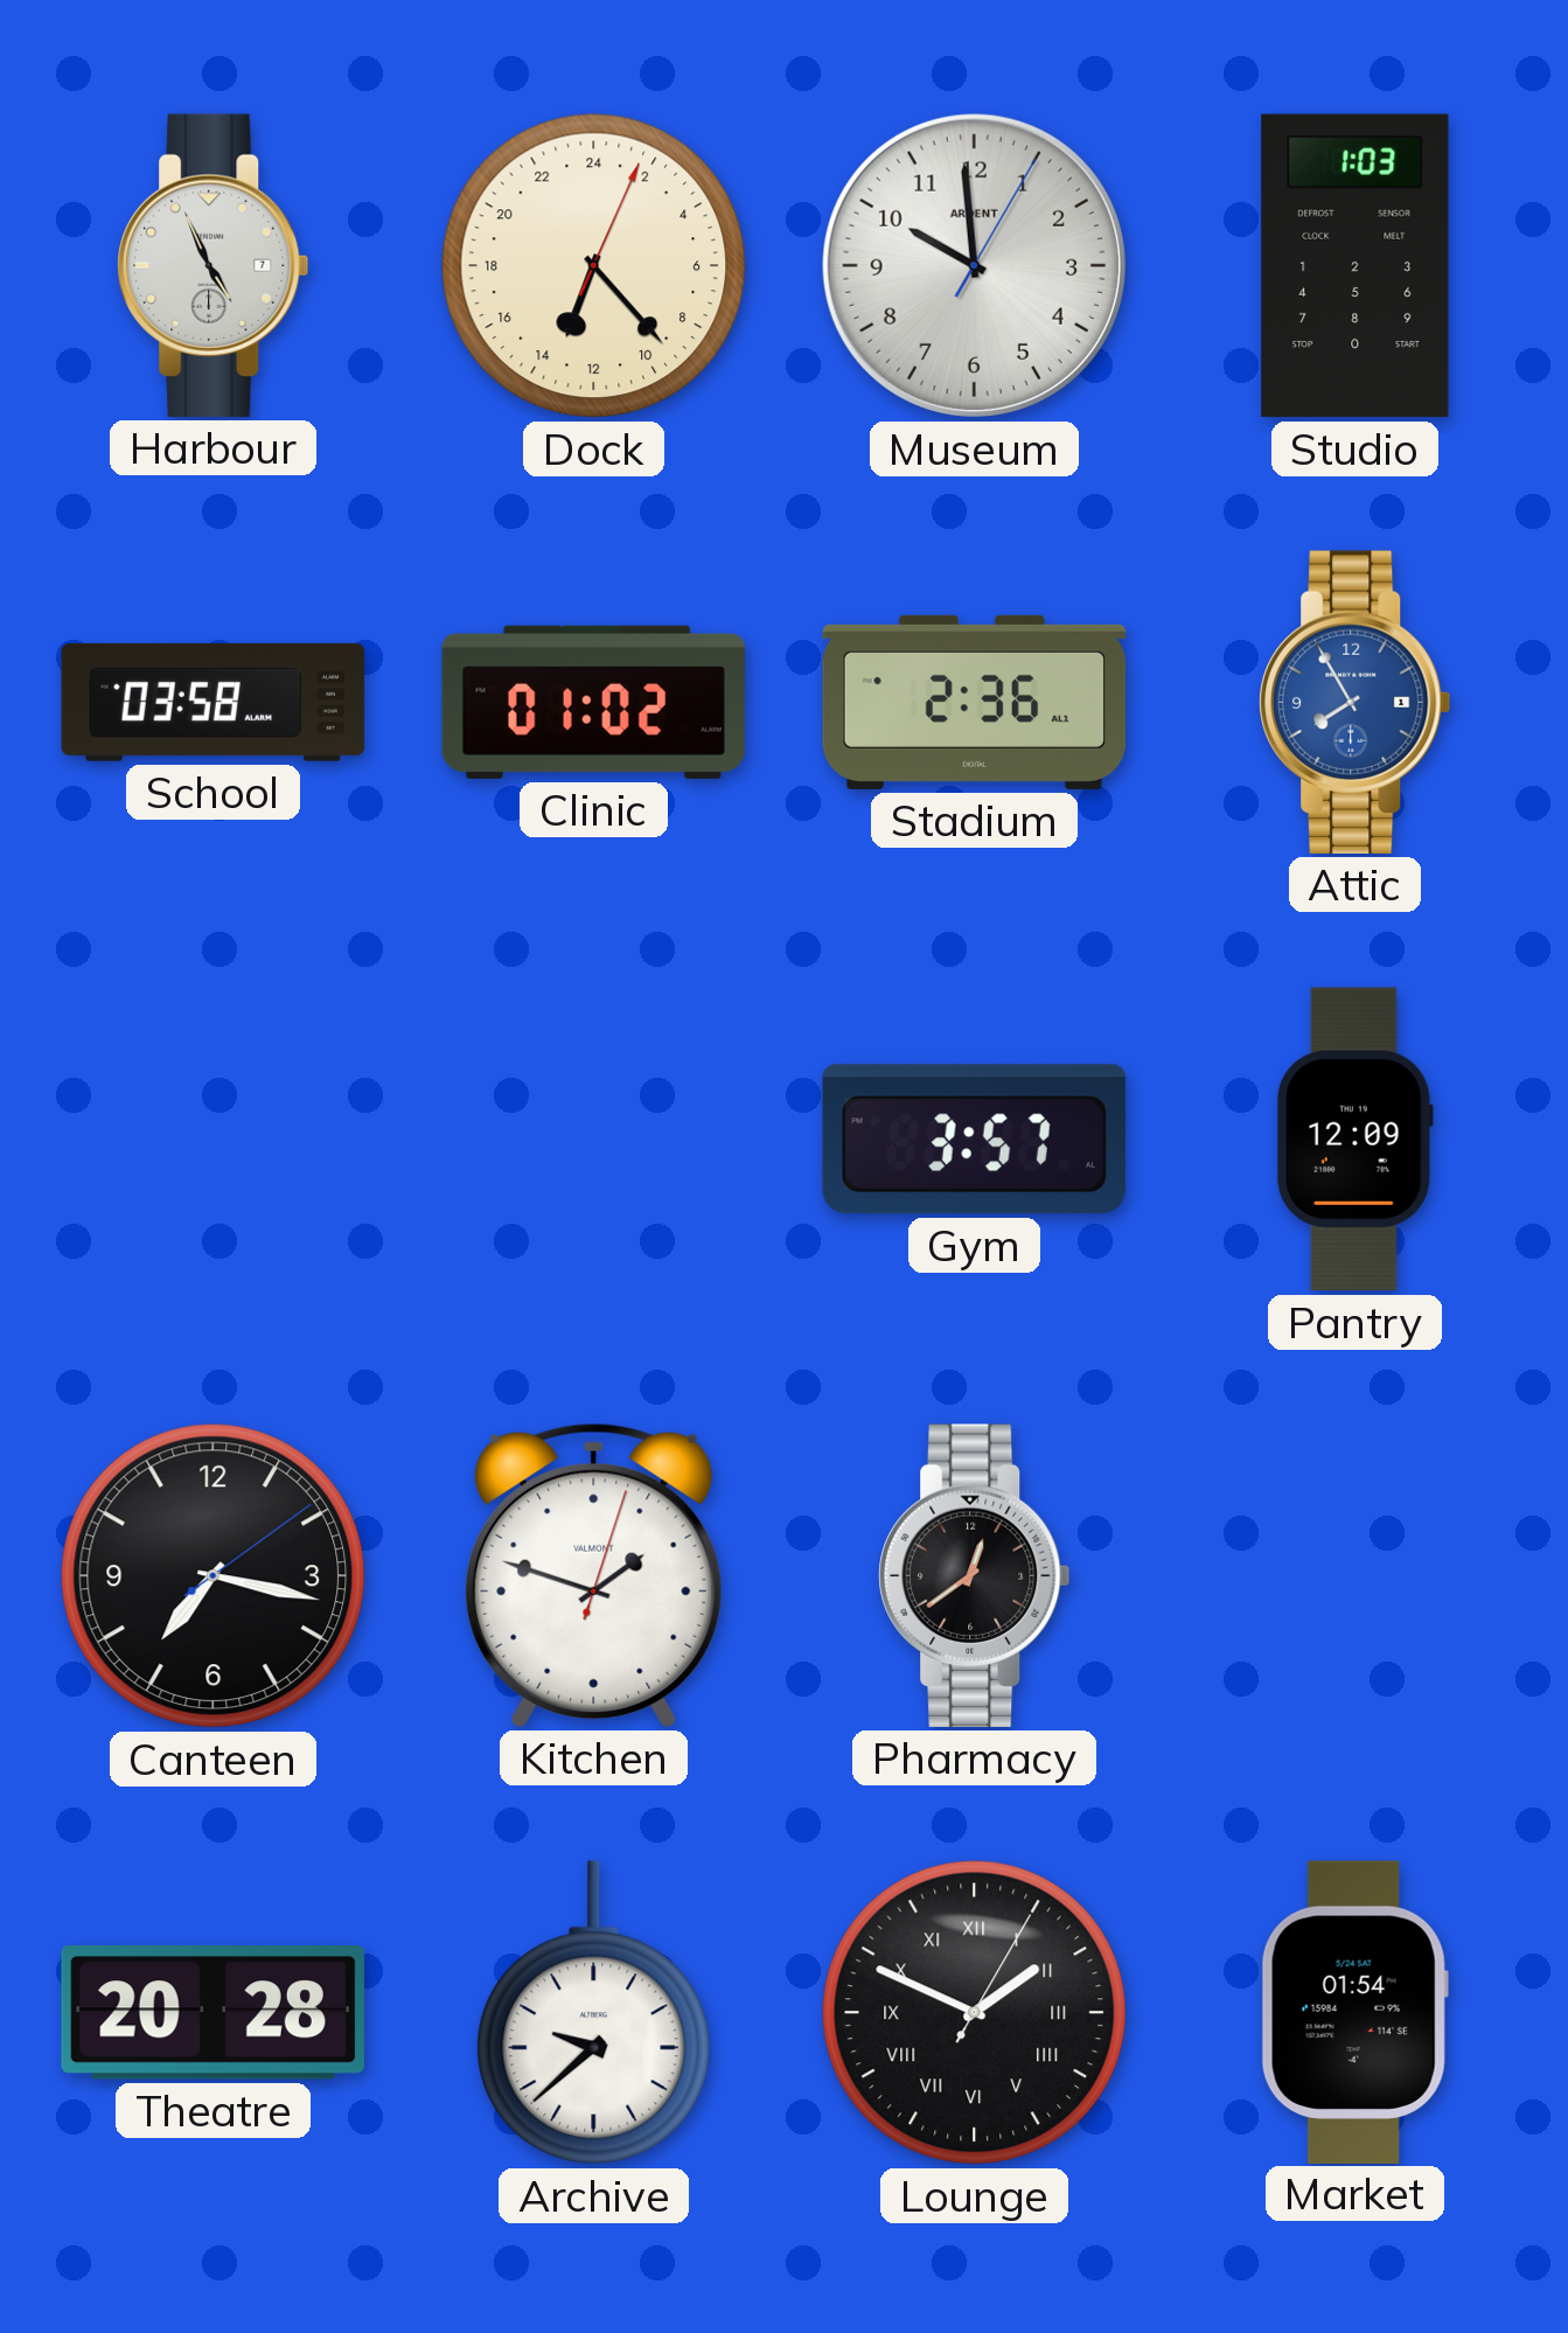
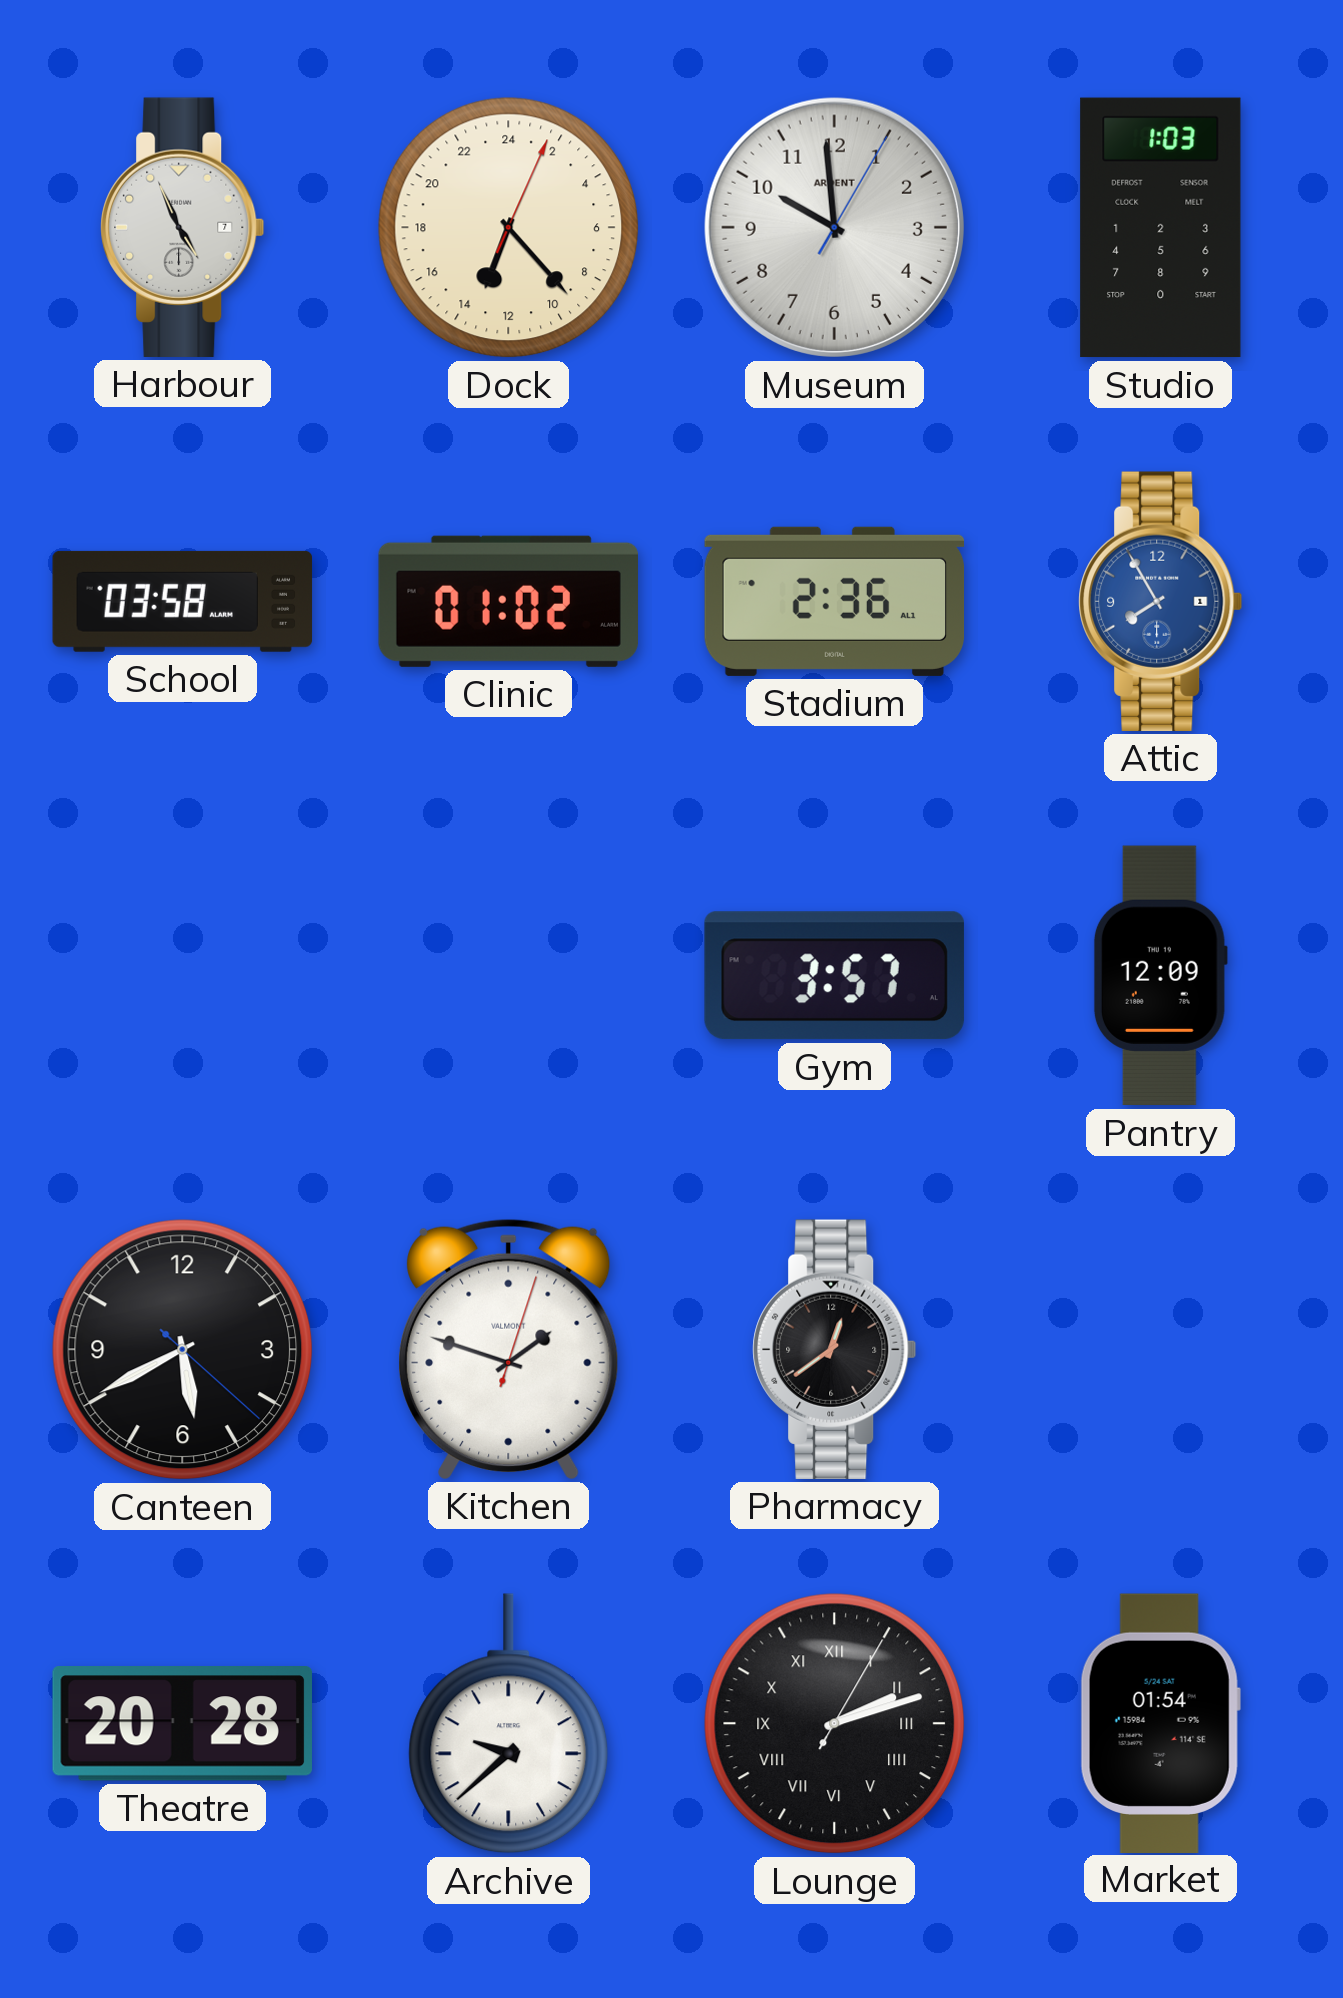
Canteen: 7:17 -> 5:40
Lounge: 1:49 -> 2:12
